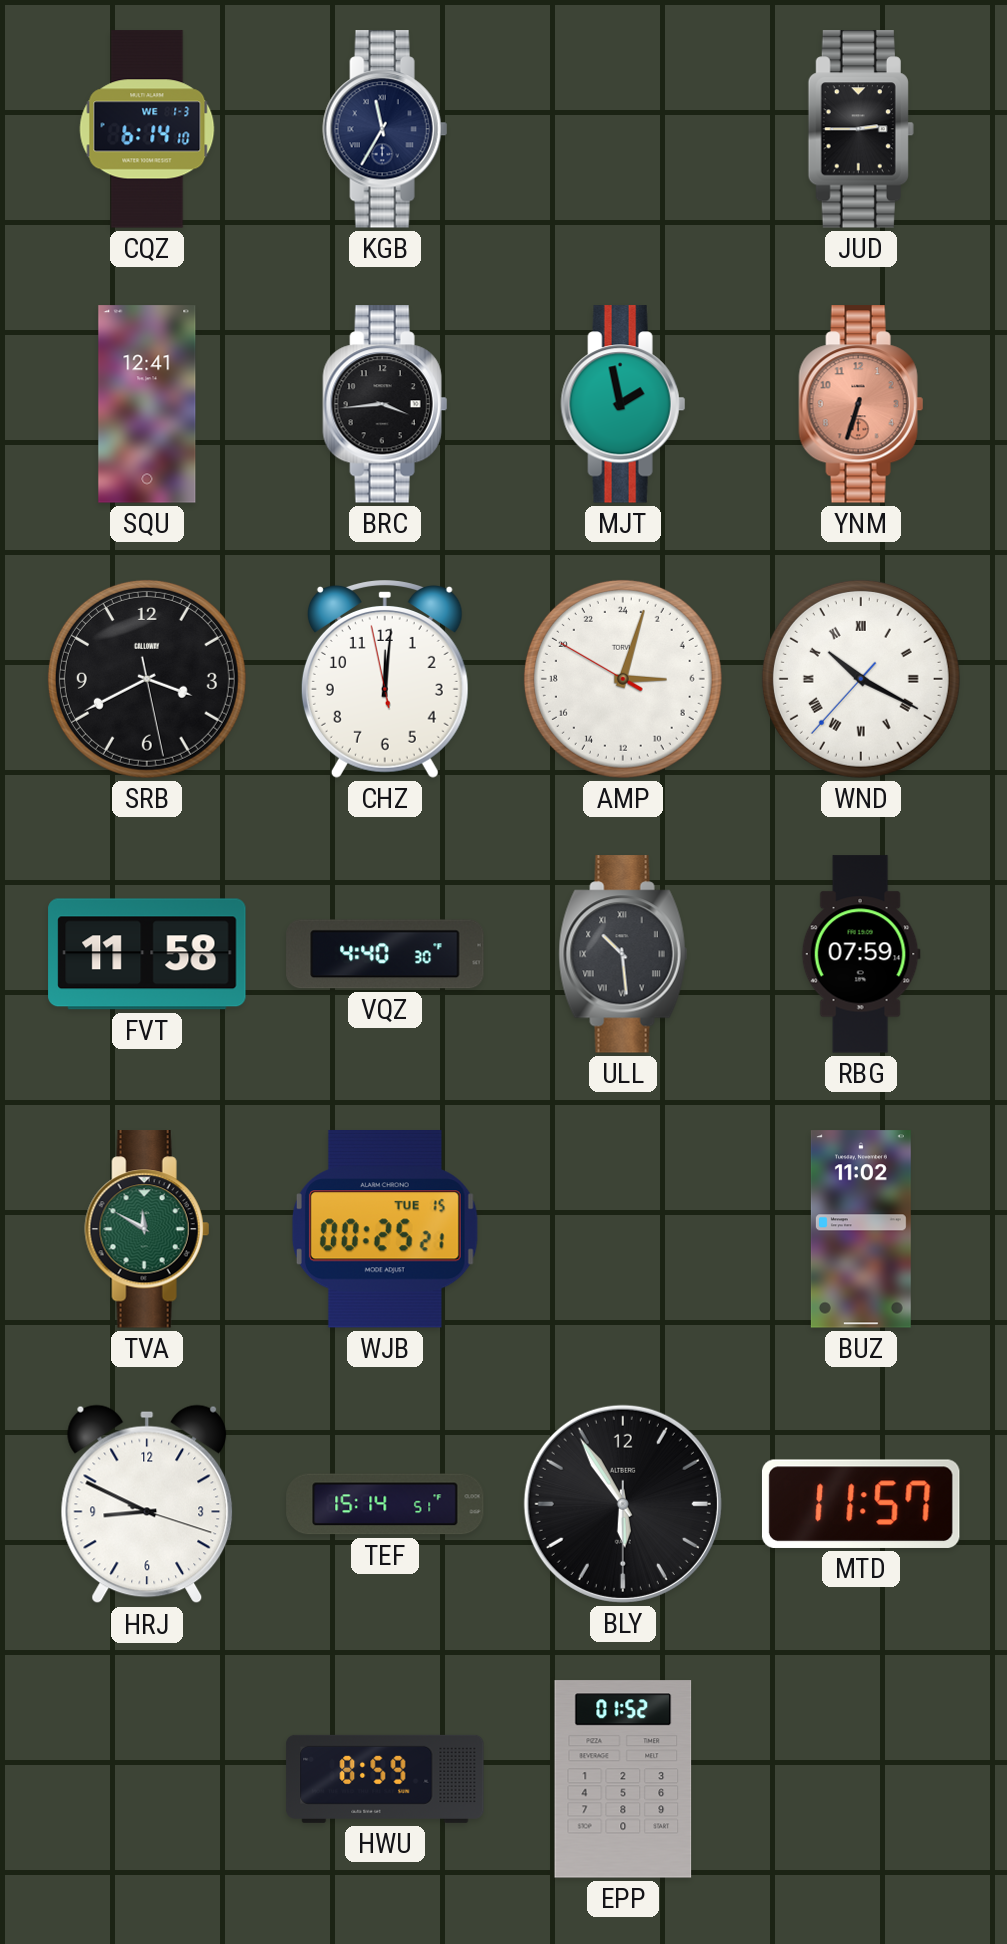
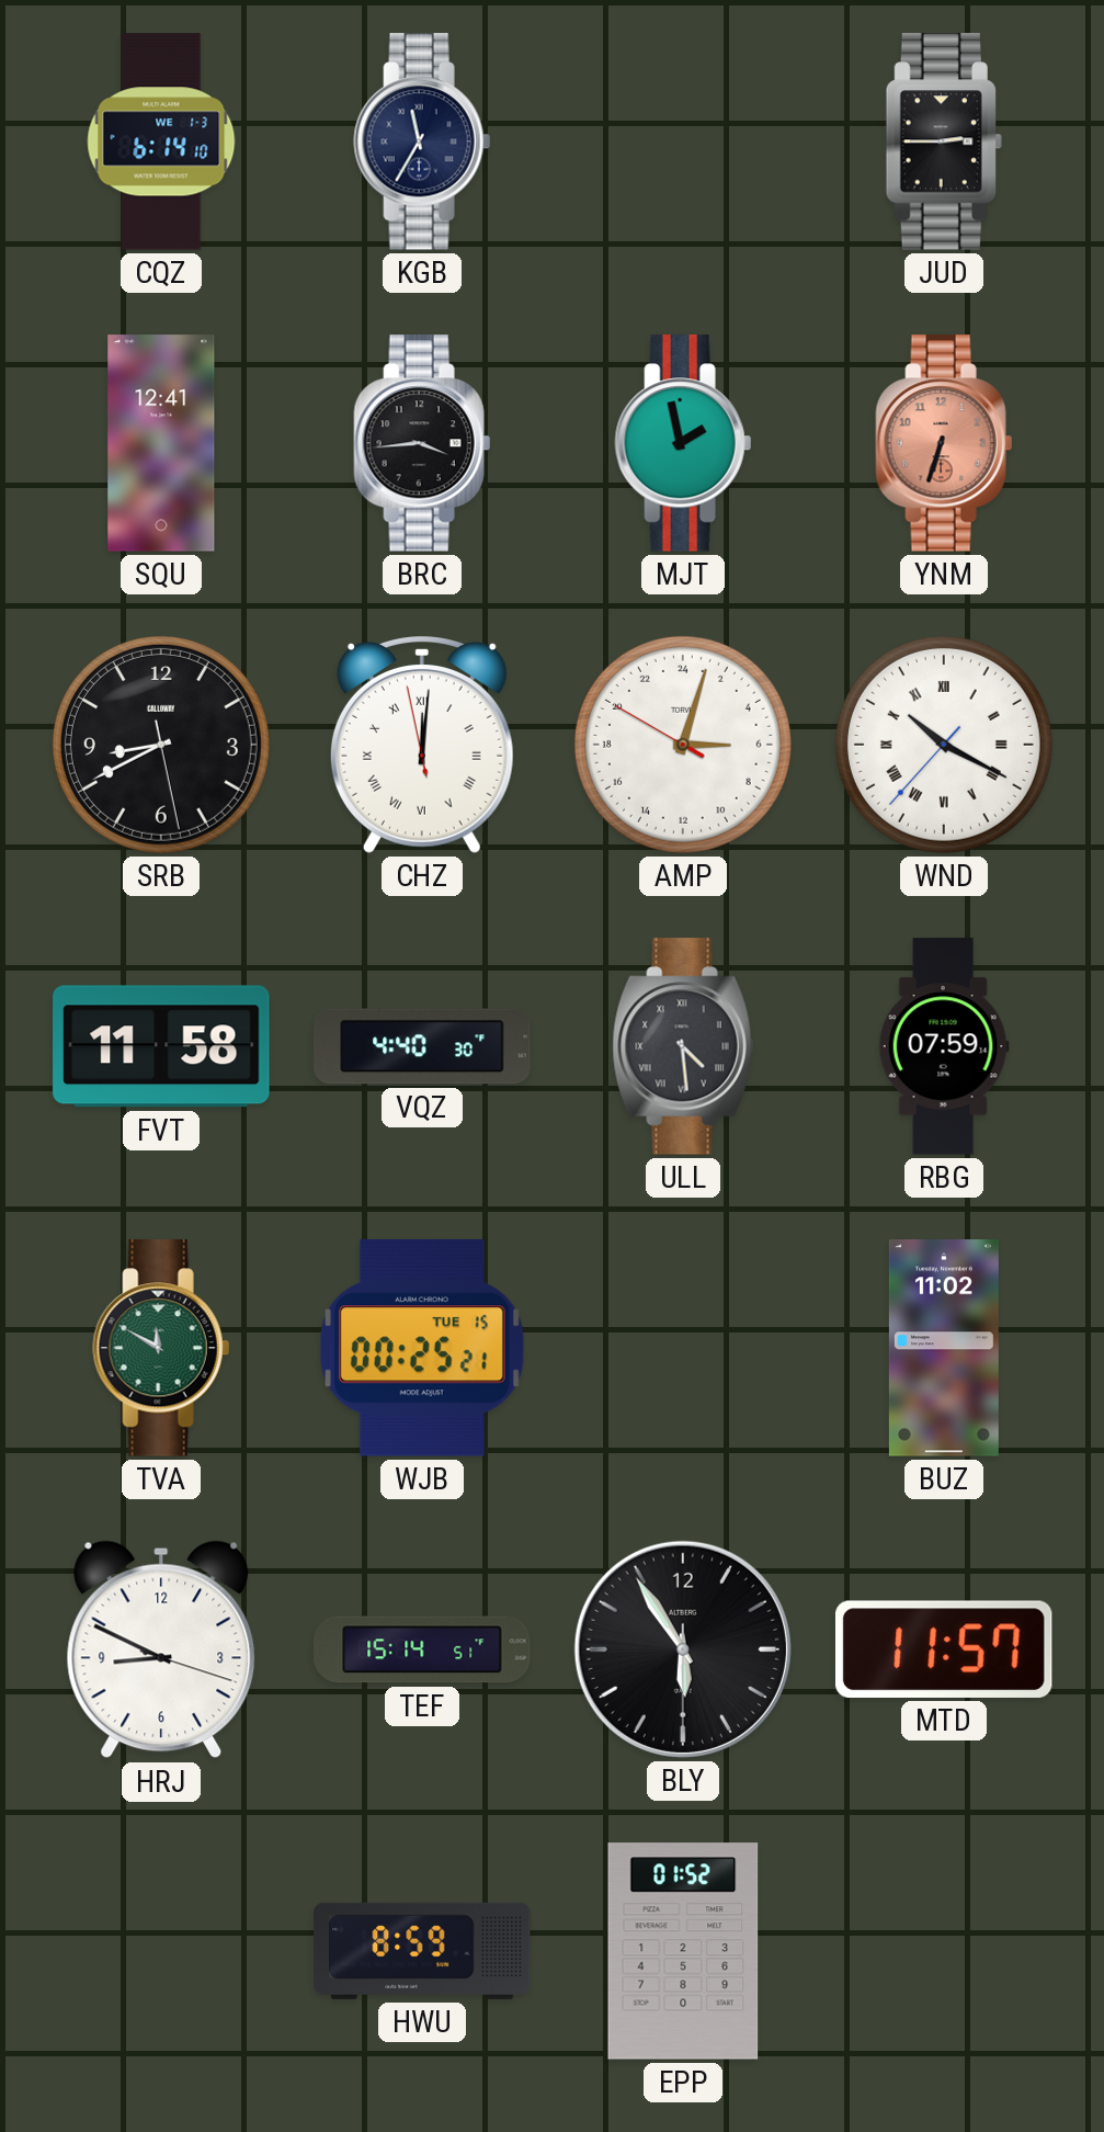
SRB: 3:40 -> 8:40
CHZ numerals: Arabic -> Roman
ULL: 10:29 -> 4:29
